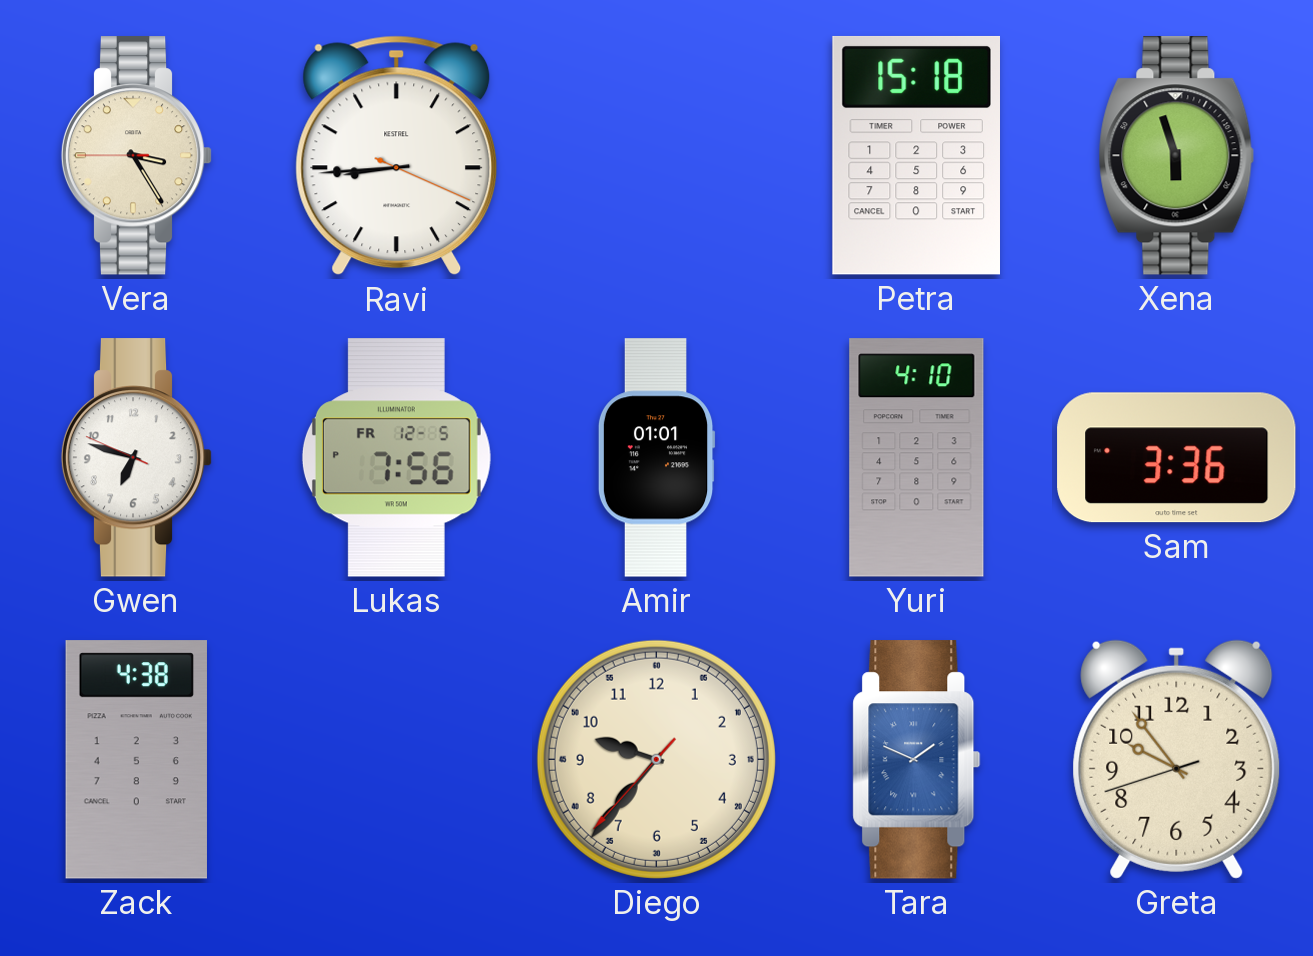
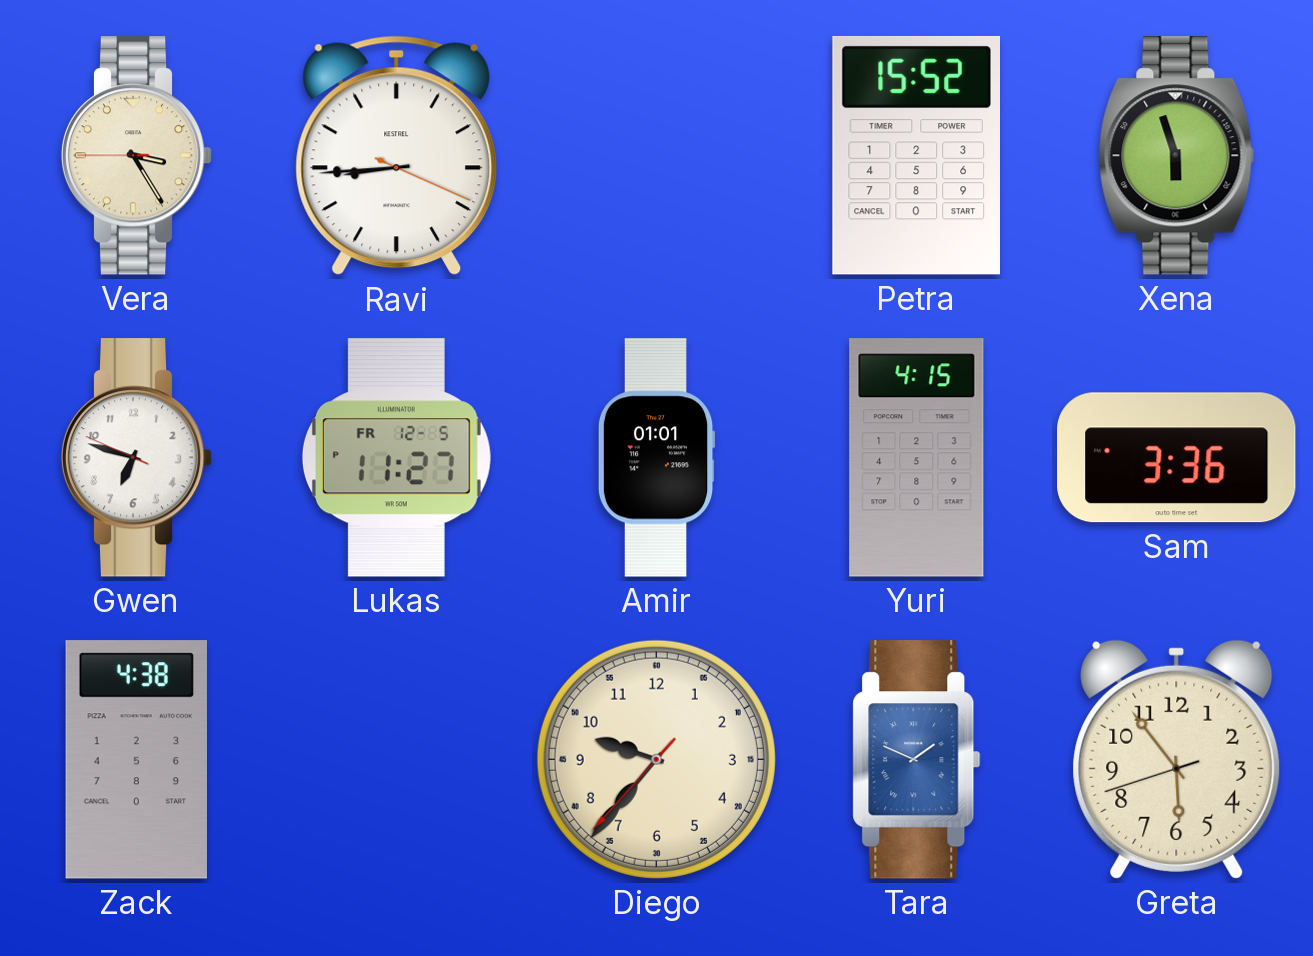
Petra: 15:18 -> 15:52
Lukas: 7:56 -> 11:27
Yuri: 4:10 -> 4:15
Greta: 9:53 -> 5:53
